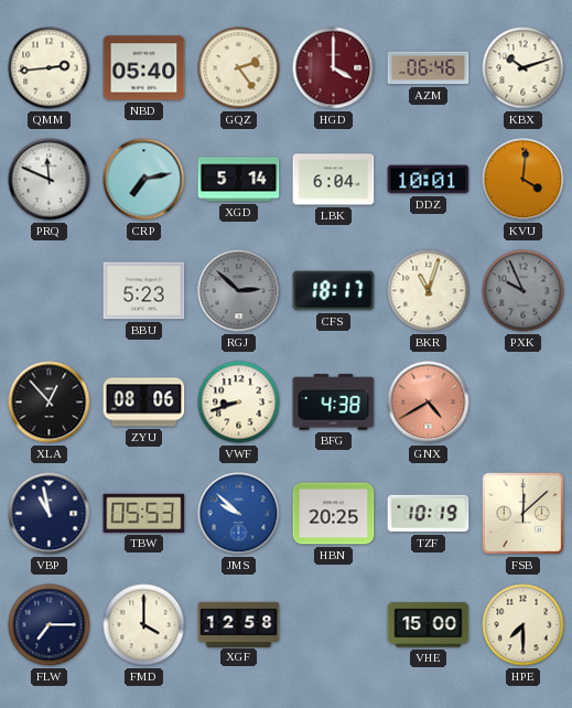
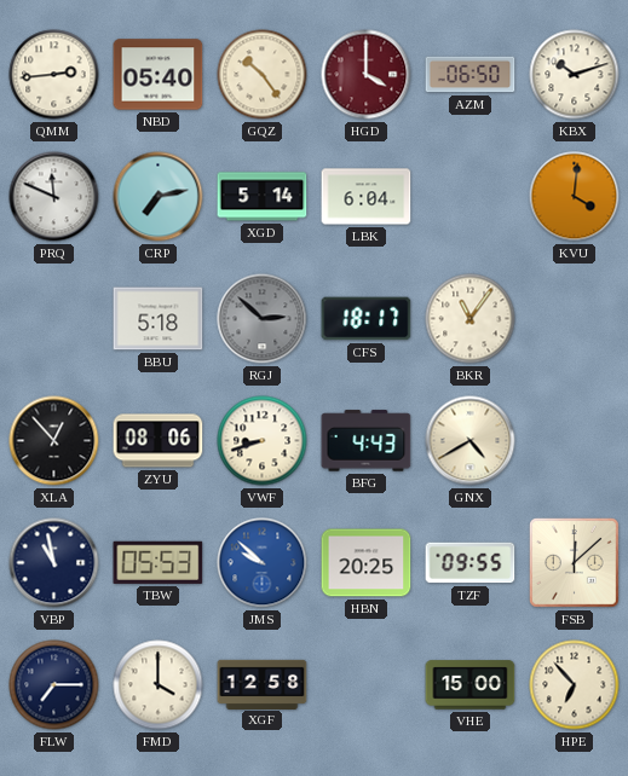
GQZ: 2:24 -> 10:24
AZM: 06:46 -> 06:50
DDZ: 10:01 -> none
BBU: 5:23 -> 5:18
BKR: 11:03 -> 11:06
PXK: 9:56 -> none
BFG: 4:38 -> 4:43
GNX dial: salmon -> cream
TZF: 10:19 -> 09:55
HPE: 7:30 -> 6:53
